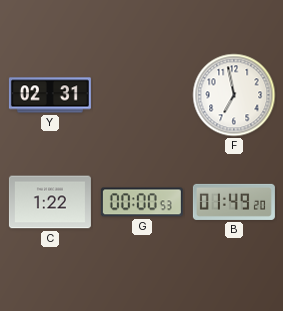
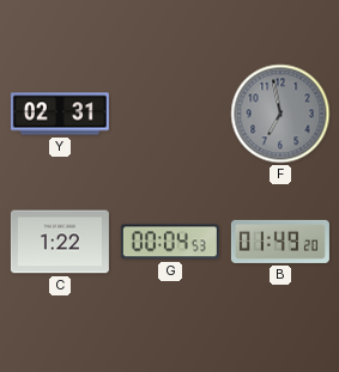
F dial: white -> grey
G: 00:00 -> 00:04
